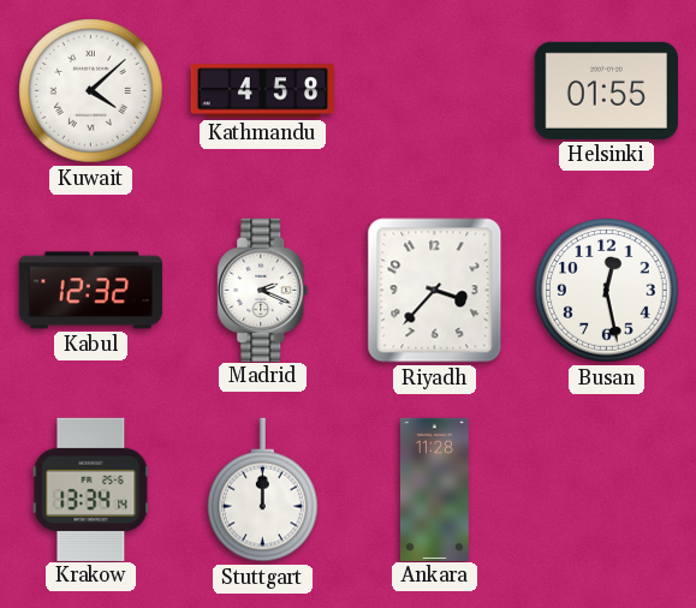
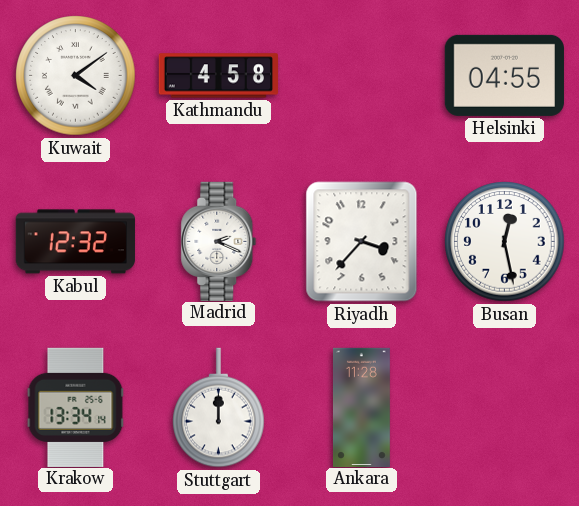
Kuwait: 4:08 -> 4:09
Helsinki: 01:55 -> 04:55
